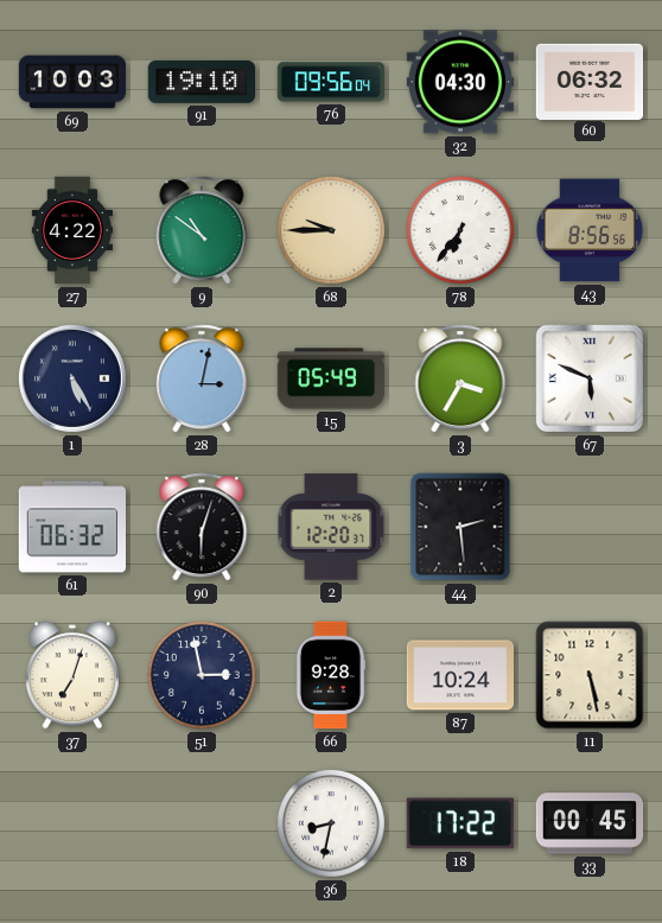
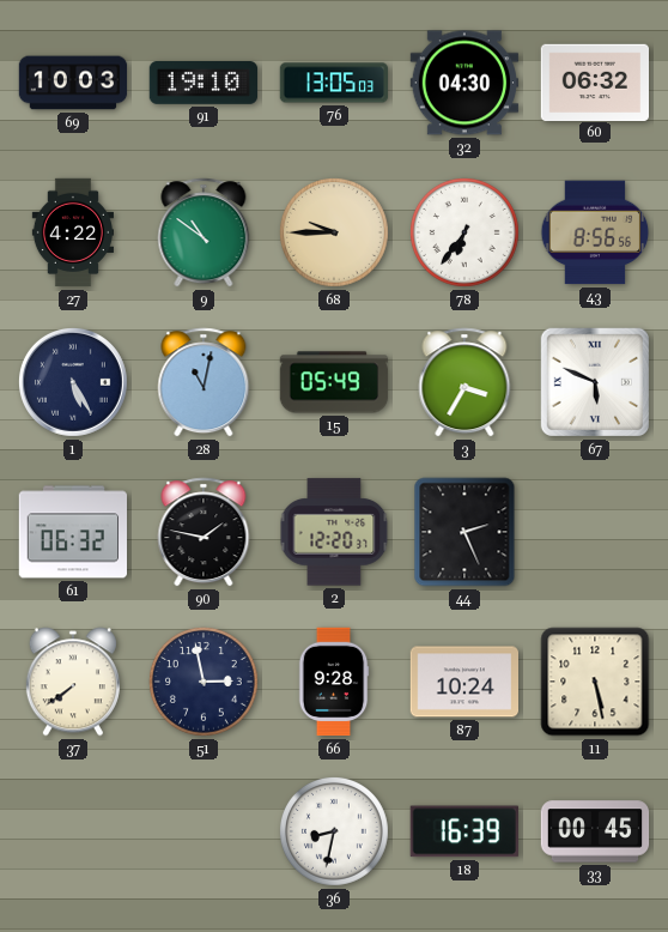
76: 09:56 -> 13:05
28: 3:02 -> 11:02
90: 6:03 -> 1:47
44: 2:29 -> 2:26
37: 7:03 -> 7:39
18: 17:22 -> 16:39
